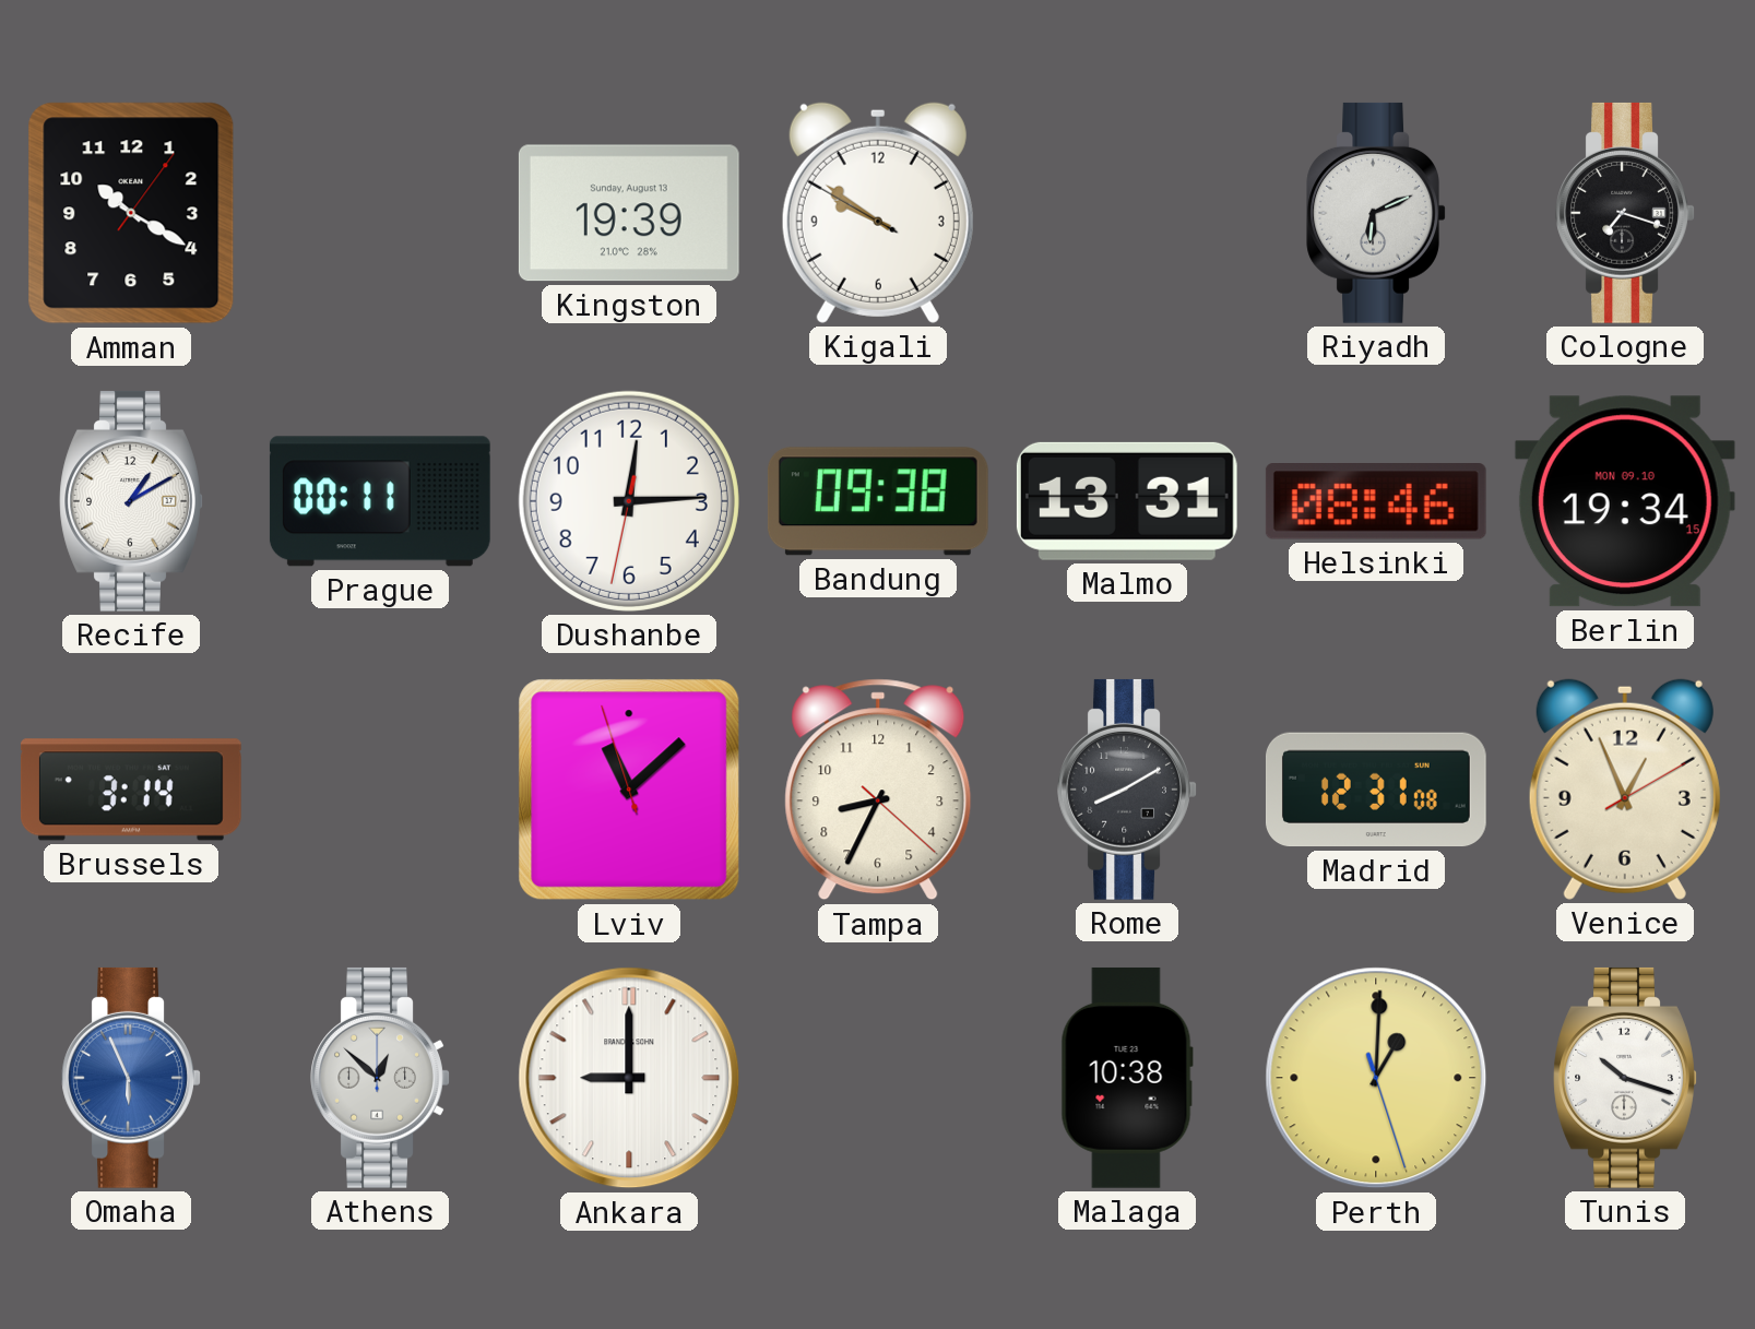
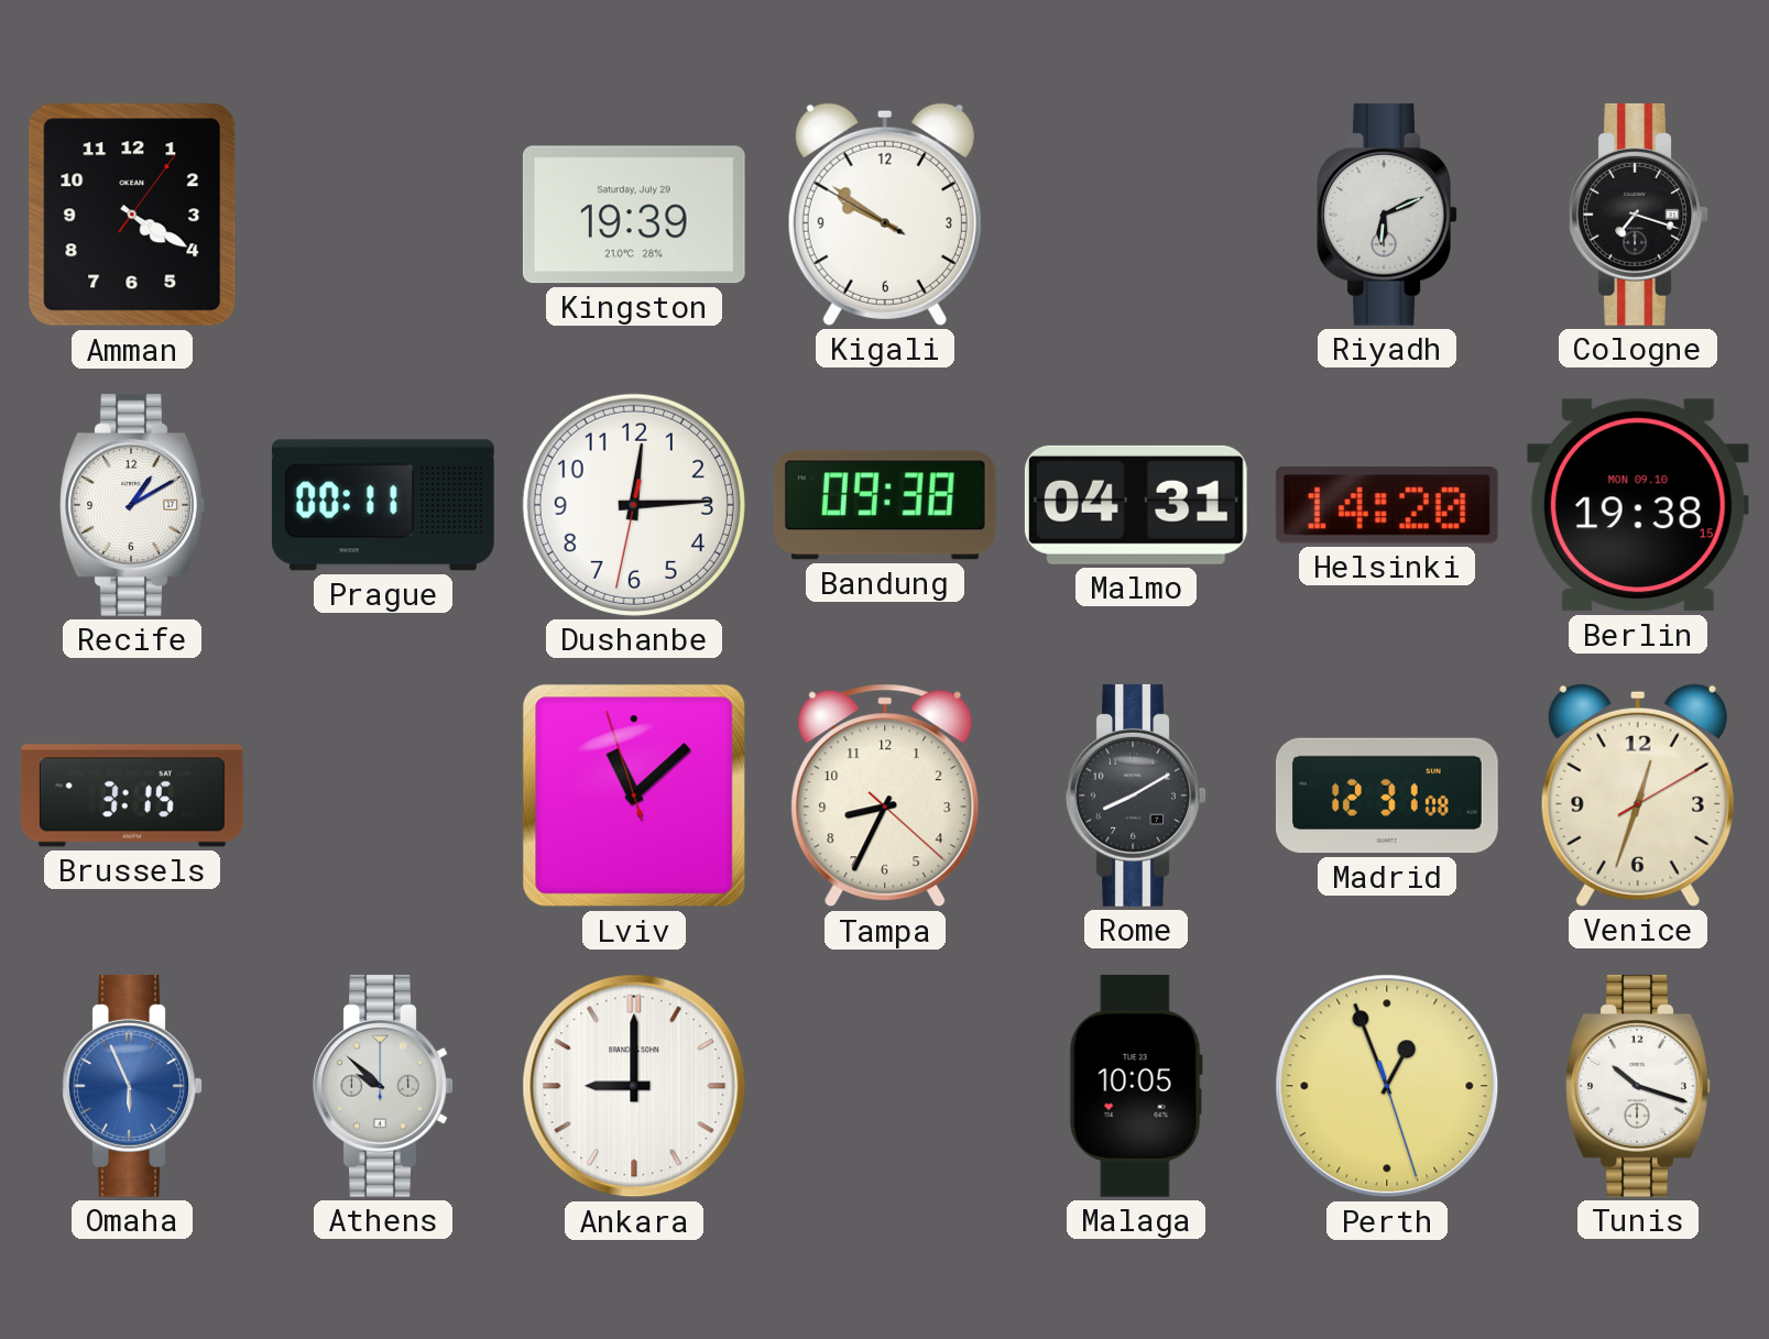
Amman: 10:20 -> 4:20
Kingston date: Sunday, August 13 -> Saturday, July 29
Malmo: 13:31 -> 04:31
Helsinki: 08:46 -> 14:20
Berlin: 19:34 -> 19:38
Brussels: 3:14 -> 3:15
Venice: 12:56 -> 12:33
Athens: 12:52 -> 9:52
Malaga: 10:38 -> 10:05
Perth: 1:00 -> 12:56
